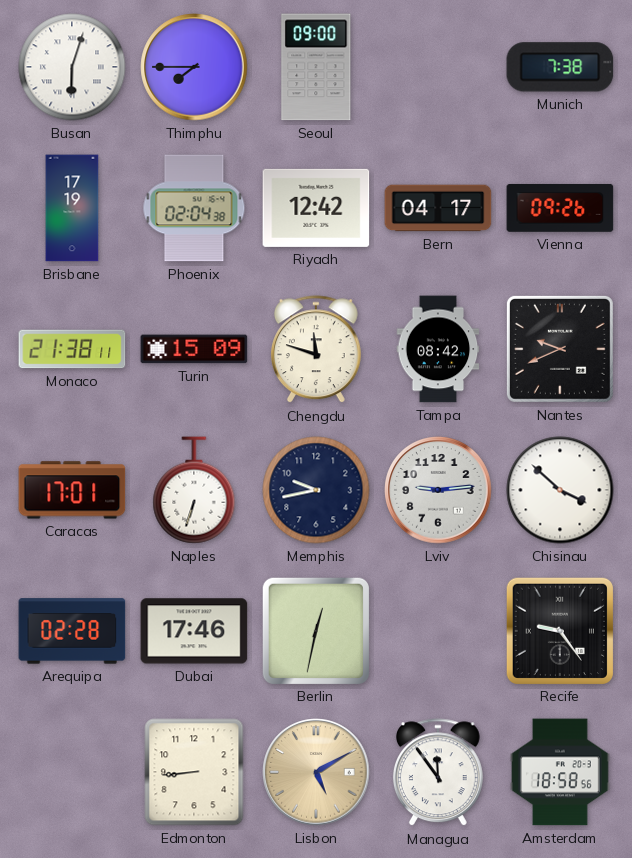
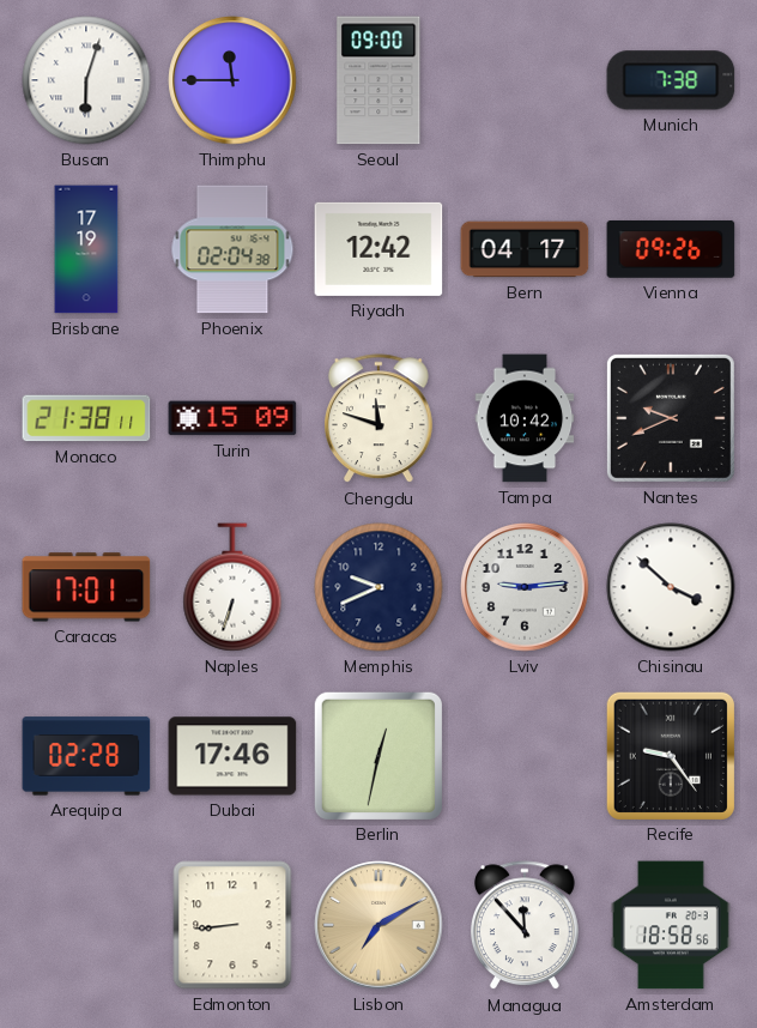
Thimphu: 7:45 -> 11:45
Tampa: 08:42 -> 10:42
Memphis: 9:43 -> 9:41
Lisbon: 5:10 -> 7:10
Managua: 11:54 -> 11:53
